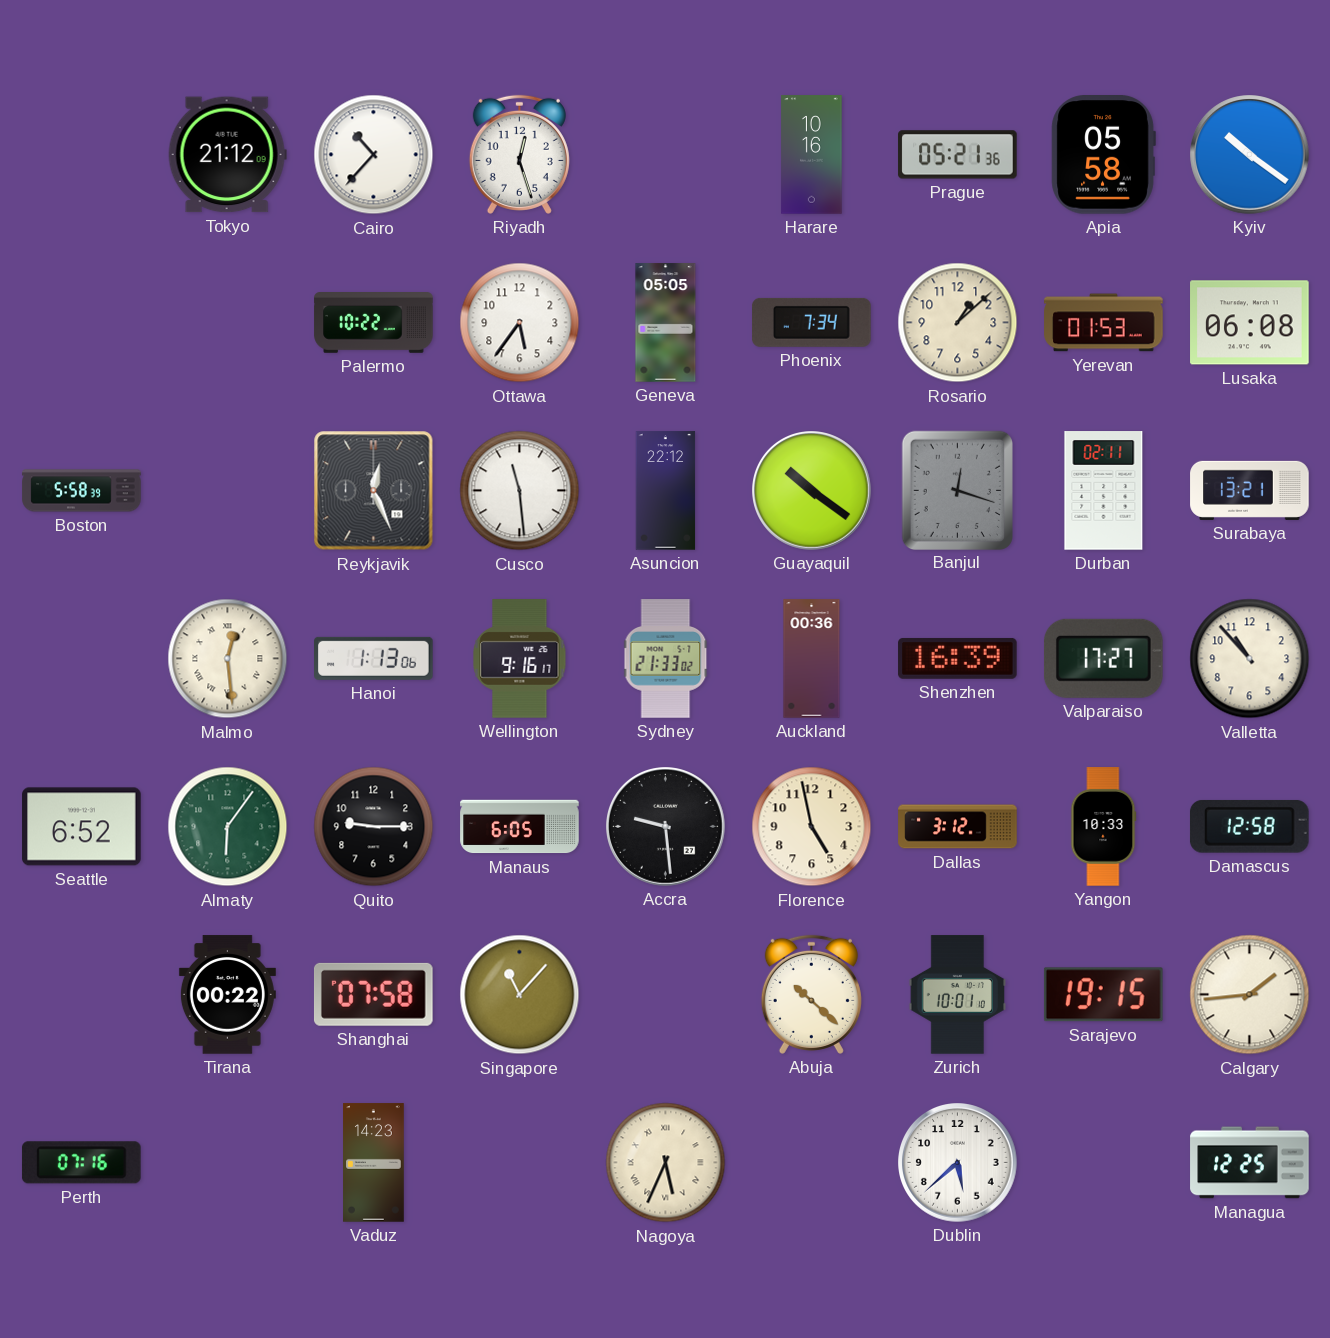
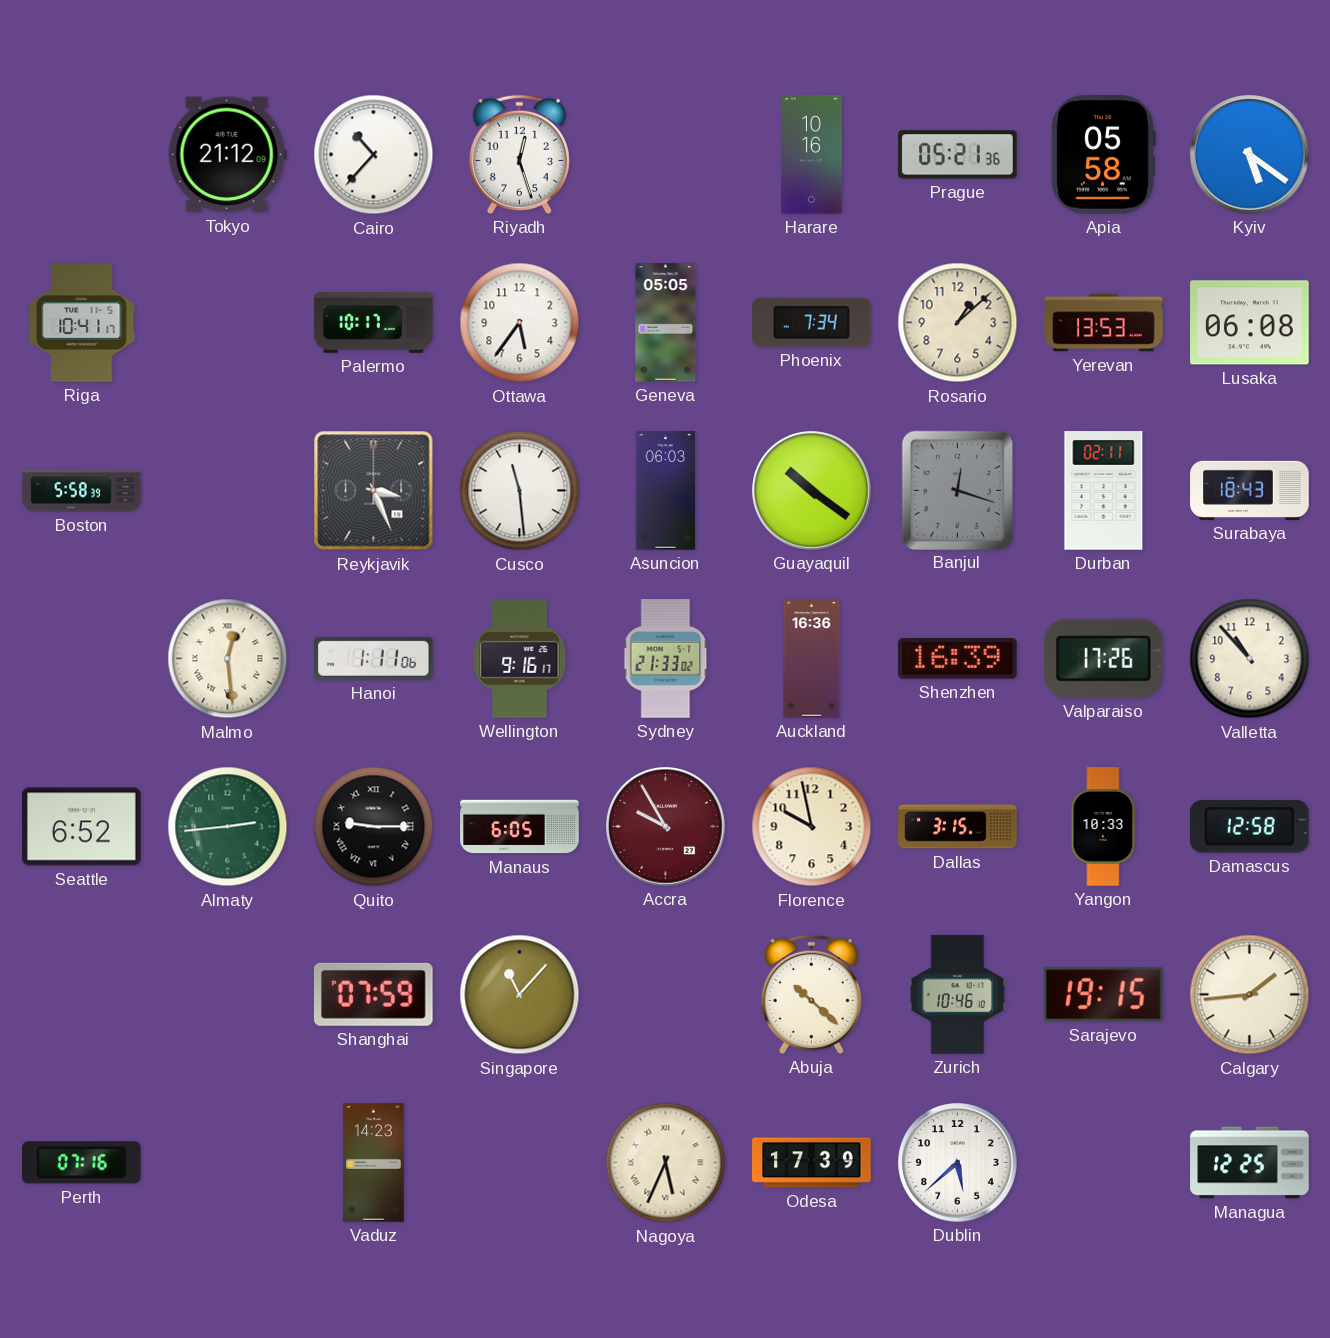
Kyiv: 10:21 -> 5:21
Riga: none -> 10:41
Palermo: 10:22 -> 10:17
Yerevan: 01:53 -> 13:53
Reykjavik: 12:26 -> 3:26
Asuncion: 22:12 -> 06:03
Surabaya: 13:21 -> 18:43
Hanoi: 1:13 -> 1:11
Auckland: 00:36 -> 16:36
Valparaiso: 17:27 -> 17:26
Almaty: 6:06 -> 2:44
Quito numerals: Arabic -> Roman
Accra: 9:29 -> 9:55
Accra dial: black -> burgundy
Florence: 4:58 -> 9:58
Dallas: 3:12 -> 3:15
Tirana: 00:22 -> none
Shanghai: 07:58 -> 07:59
Zurich: 10:01 -> 10:46
Odesa: none -> 17:39
